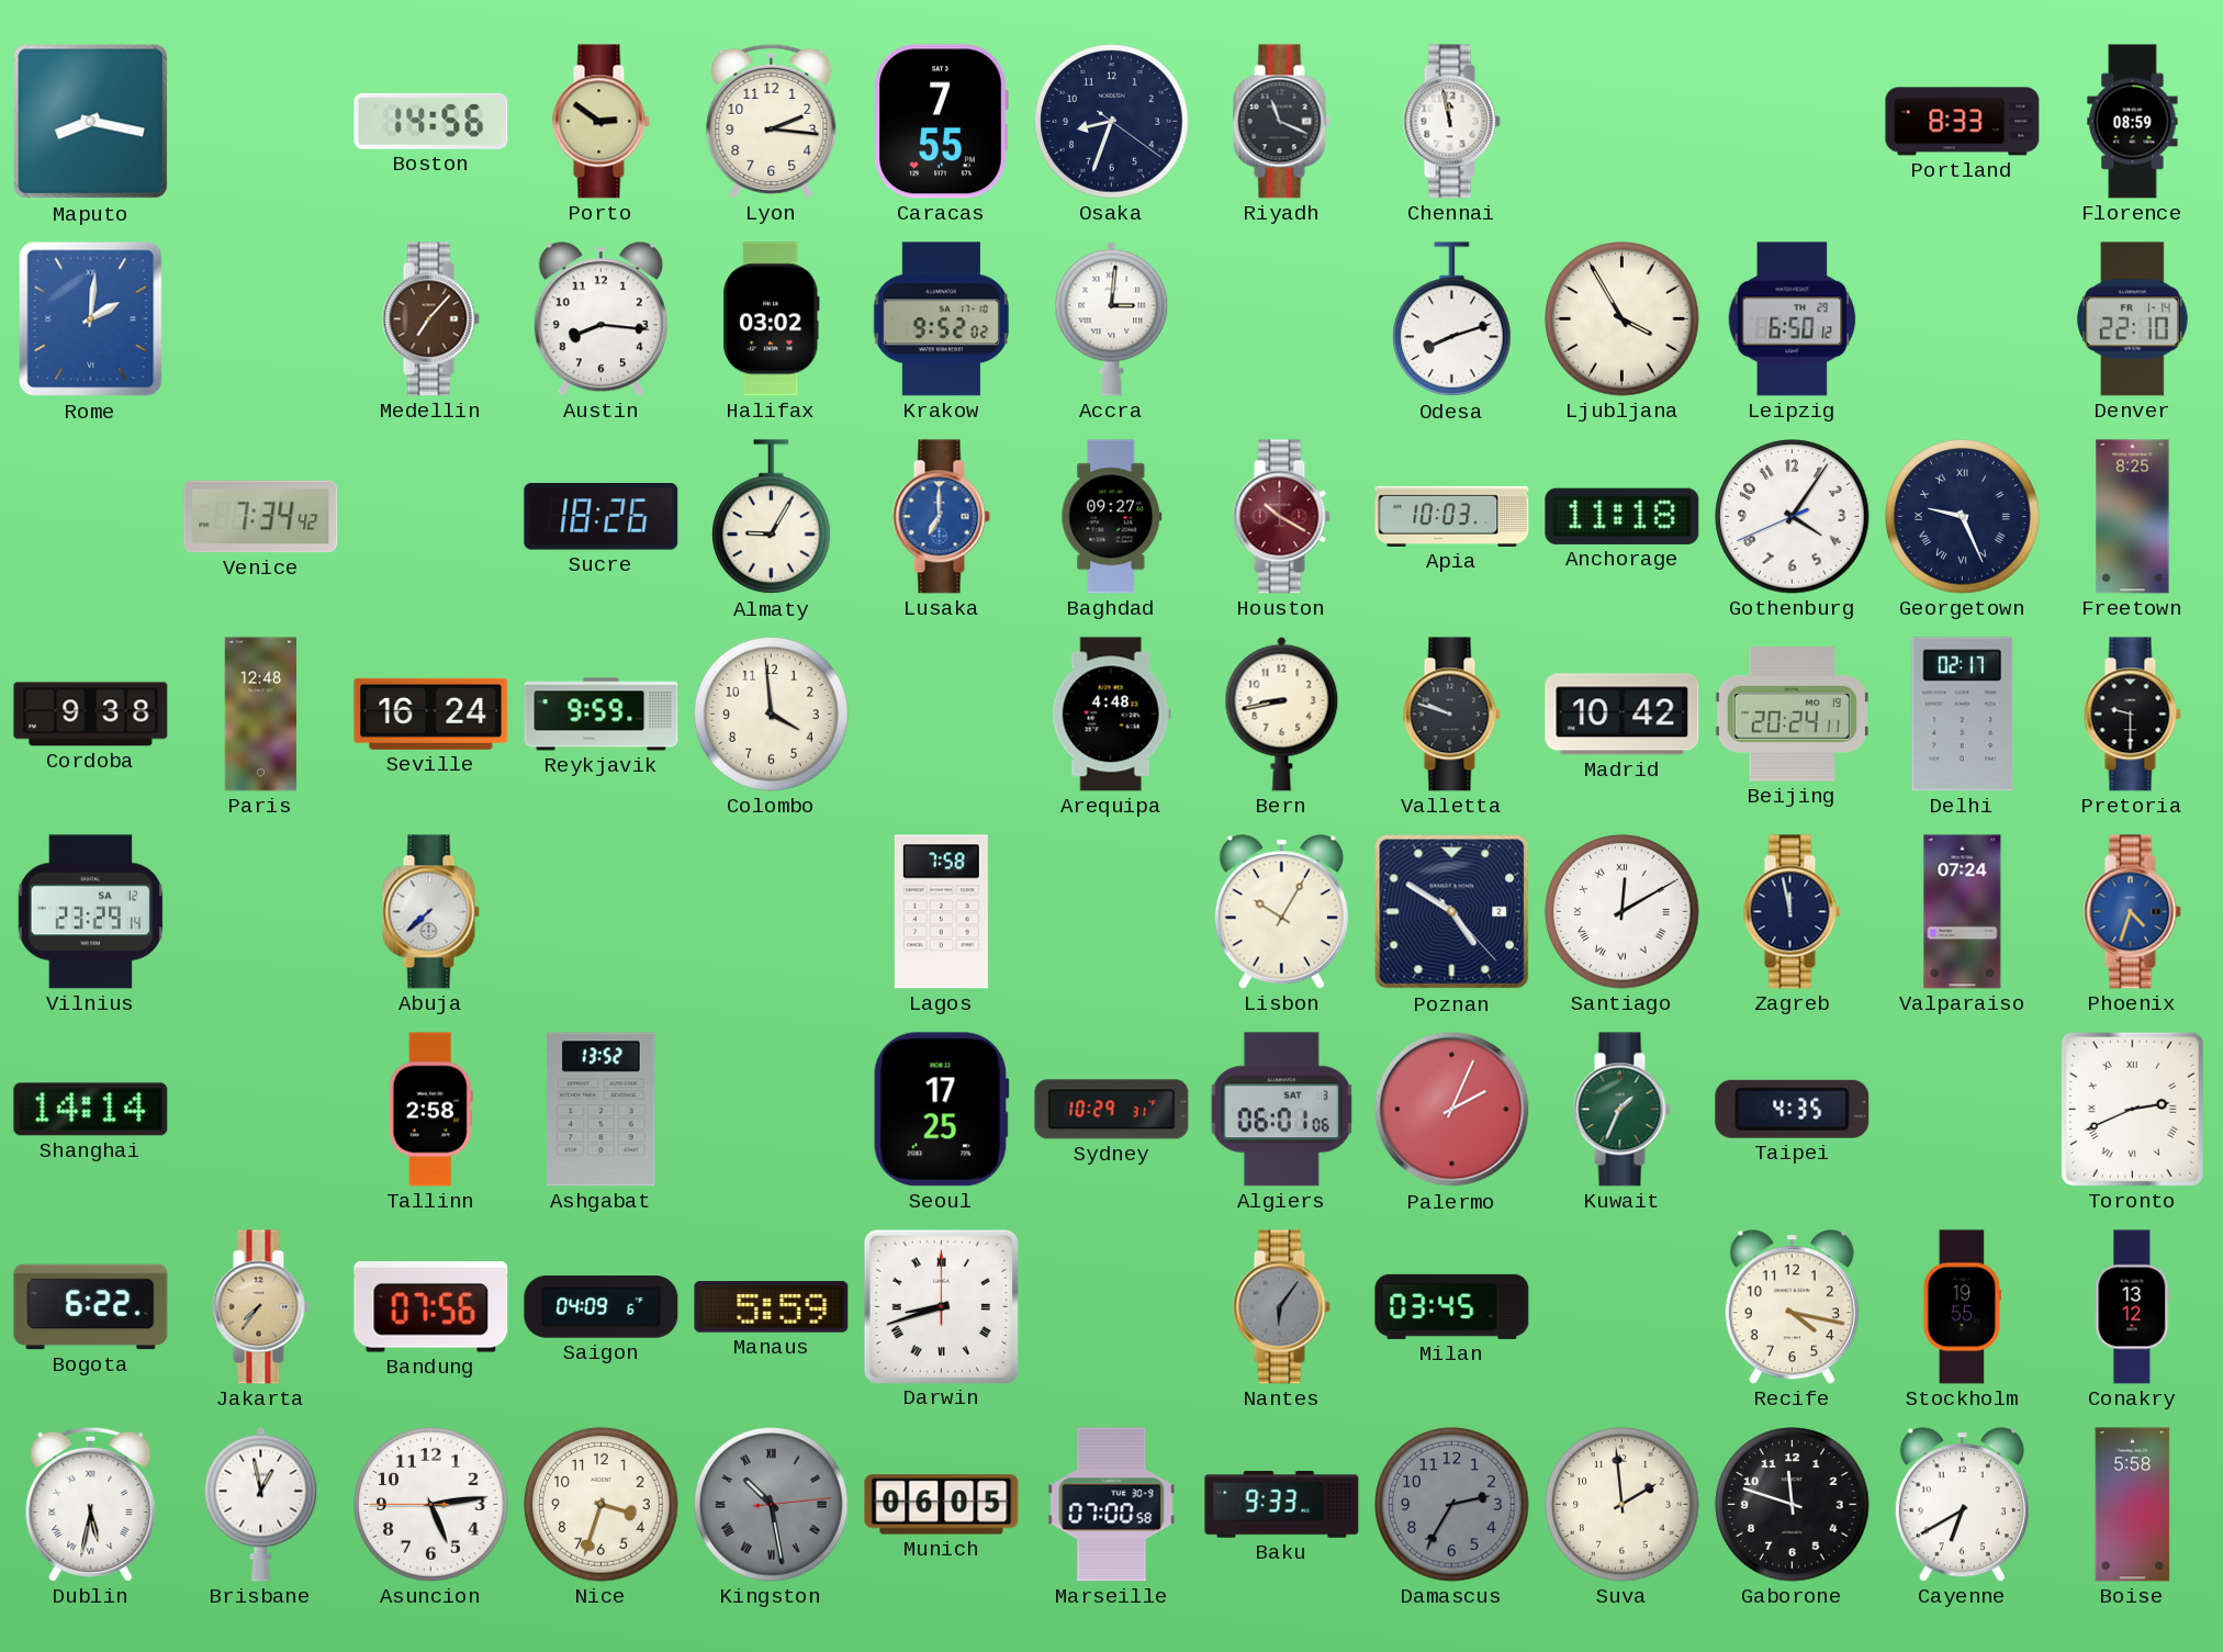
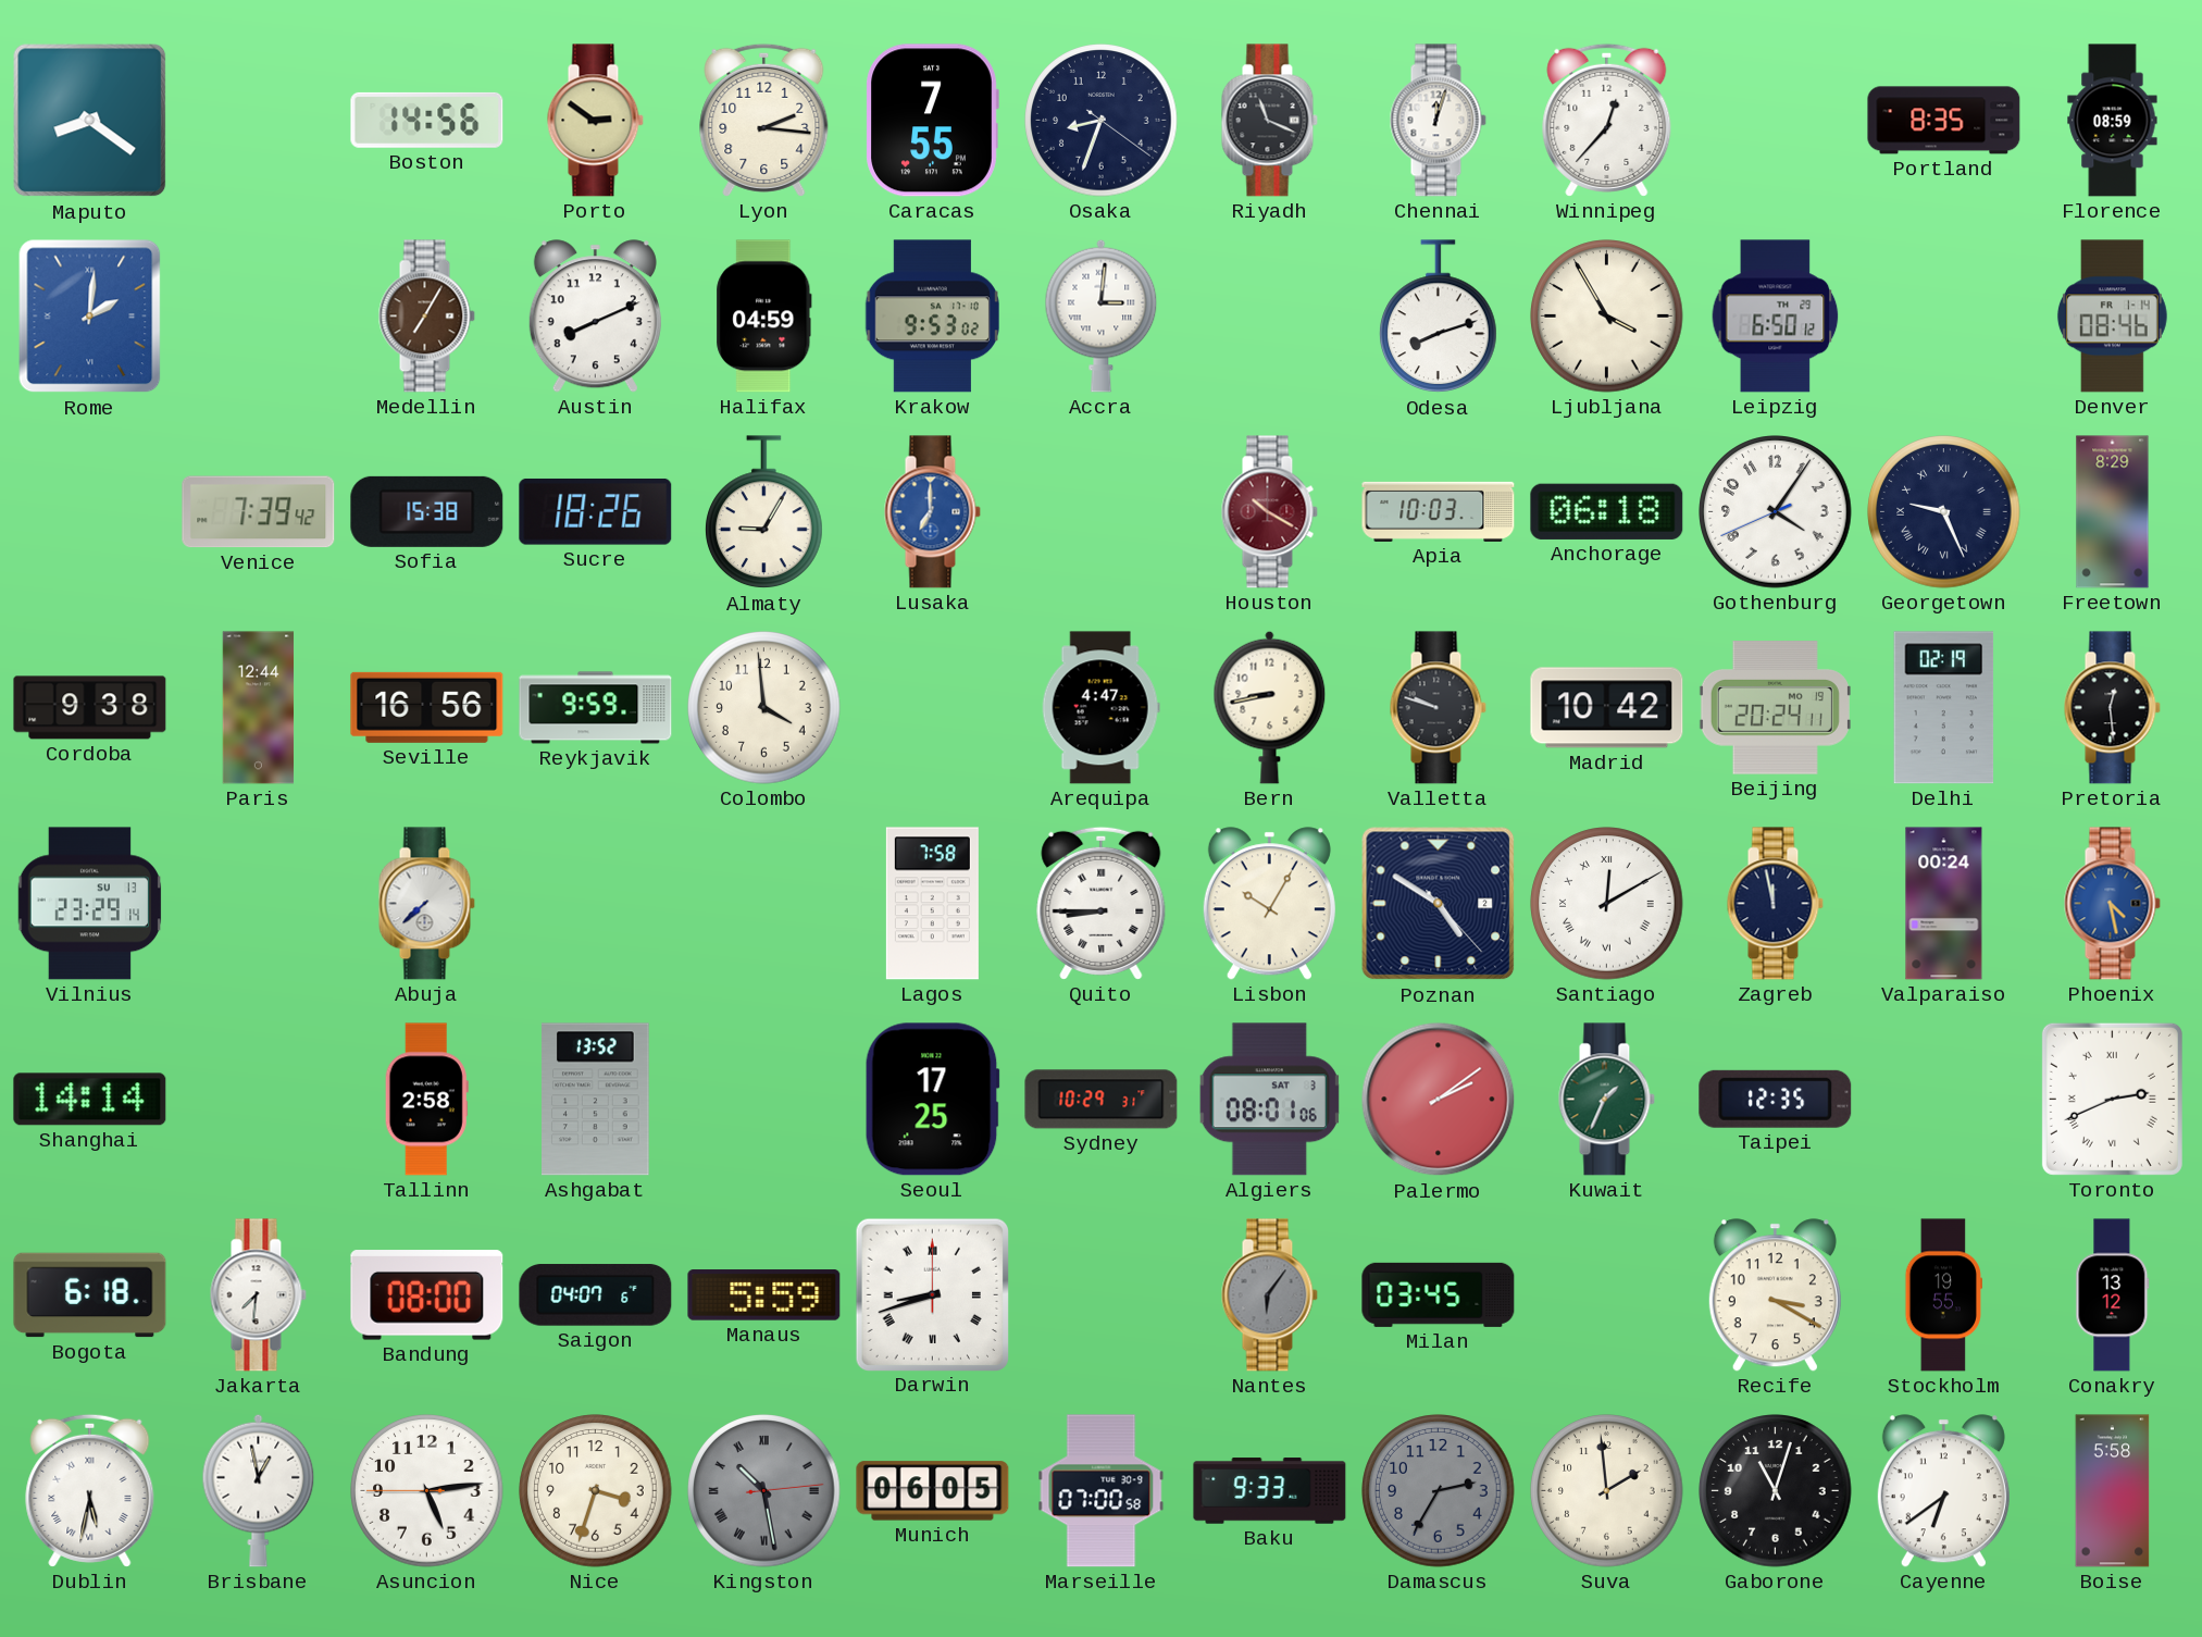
Maputo: 8:17 -> 8:21
Chennai: 11:58 -> 12:03
Winnipeg: none -> 12:37
Portland: 8:33 -> 8:35
Medellin: 7:07 -> 7:05
Austin: 8:16 -> 8:11
Halifax: 03:02 -> 04:59
Krakow: 9:52 -> 9:53
Denver: 22:10 -> 08:46
Venice: 7:34 -> 7:39
Sofia: none -> 15:38
Baghdad: 09:27 -> none
Anchorage: 11:18 -> 06:18
Freetown: 8:25 -> 8:29
Paris: 12:48 -> 12:44
Seville: 16:24 -> 16:56
Arequipa: 4:48 -> 4:47
Delhi: 02:17 -> 02:19
Pretoria: 9:30 -> 12:29
Vilnius date: SA 12 -> SU 13
Quito: none -> 8:45
Valparaiso: 07:24 -> 00:24
Phoenix: 4:33 -> 4:28
Algiers: 06:01 -> 08:01
Palermo: 2:04 -> 2:09
Taipei: 4:35 -> 12:35
Bogota: 6:22 -> 6:18
Jakarta: 7:36 -> 7:31
Jakarta dial: champagne -> white
Bandung: 07:56 -> 08:00
Saigon: 04:09 -> 04:07
Recife: 4:17 -> 3:20
Gaborone: 11:48 -> 11:03
Cayenne: 6:40 -> 6:39
